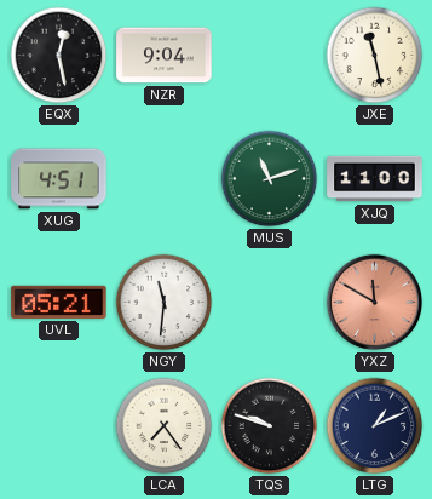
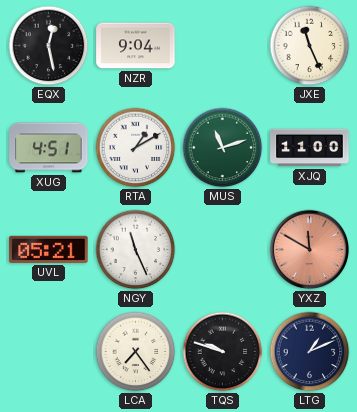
JXE: 11:28 -> 11:26
RTA: none -> 1:10
NGY: 11:31 -> 11:26
